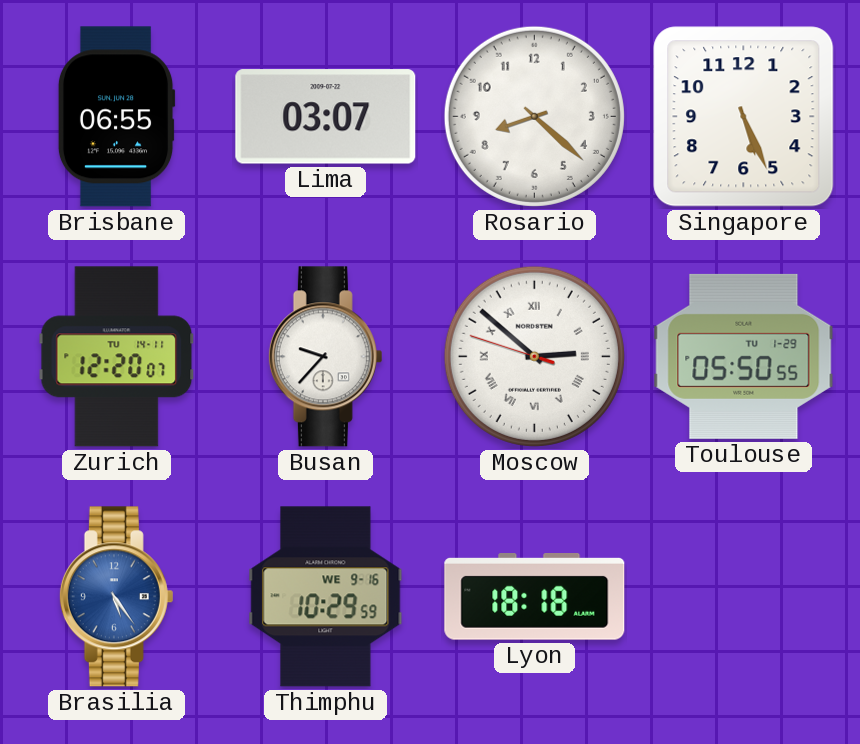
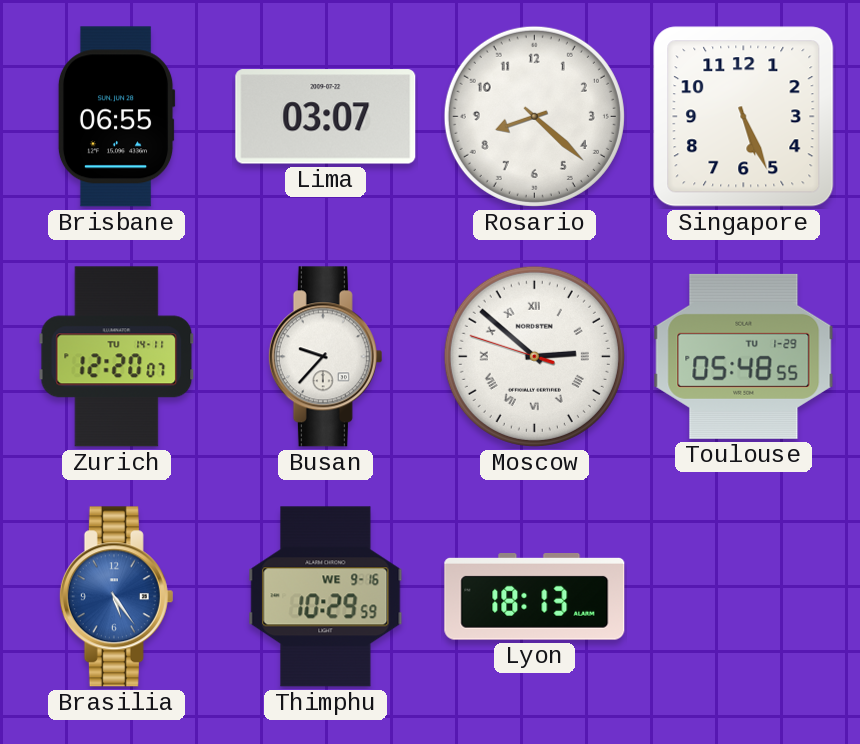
Toulouse: 05:50 -> 05:48
Lyon: 18:18 -> 18:13
